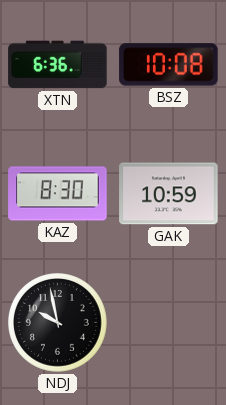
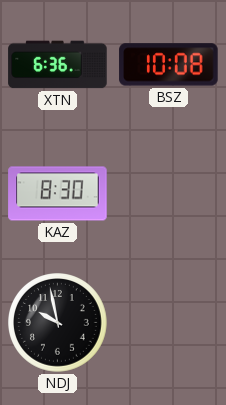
GAK: 10:59 -> none
